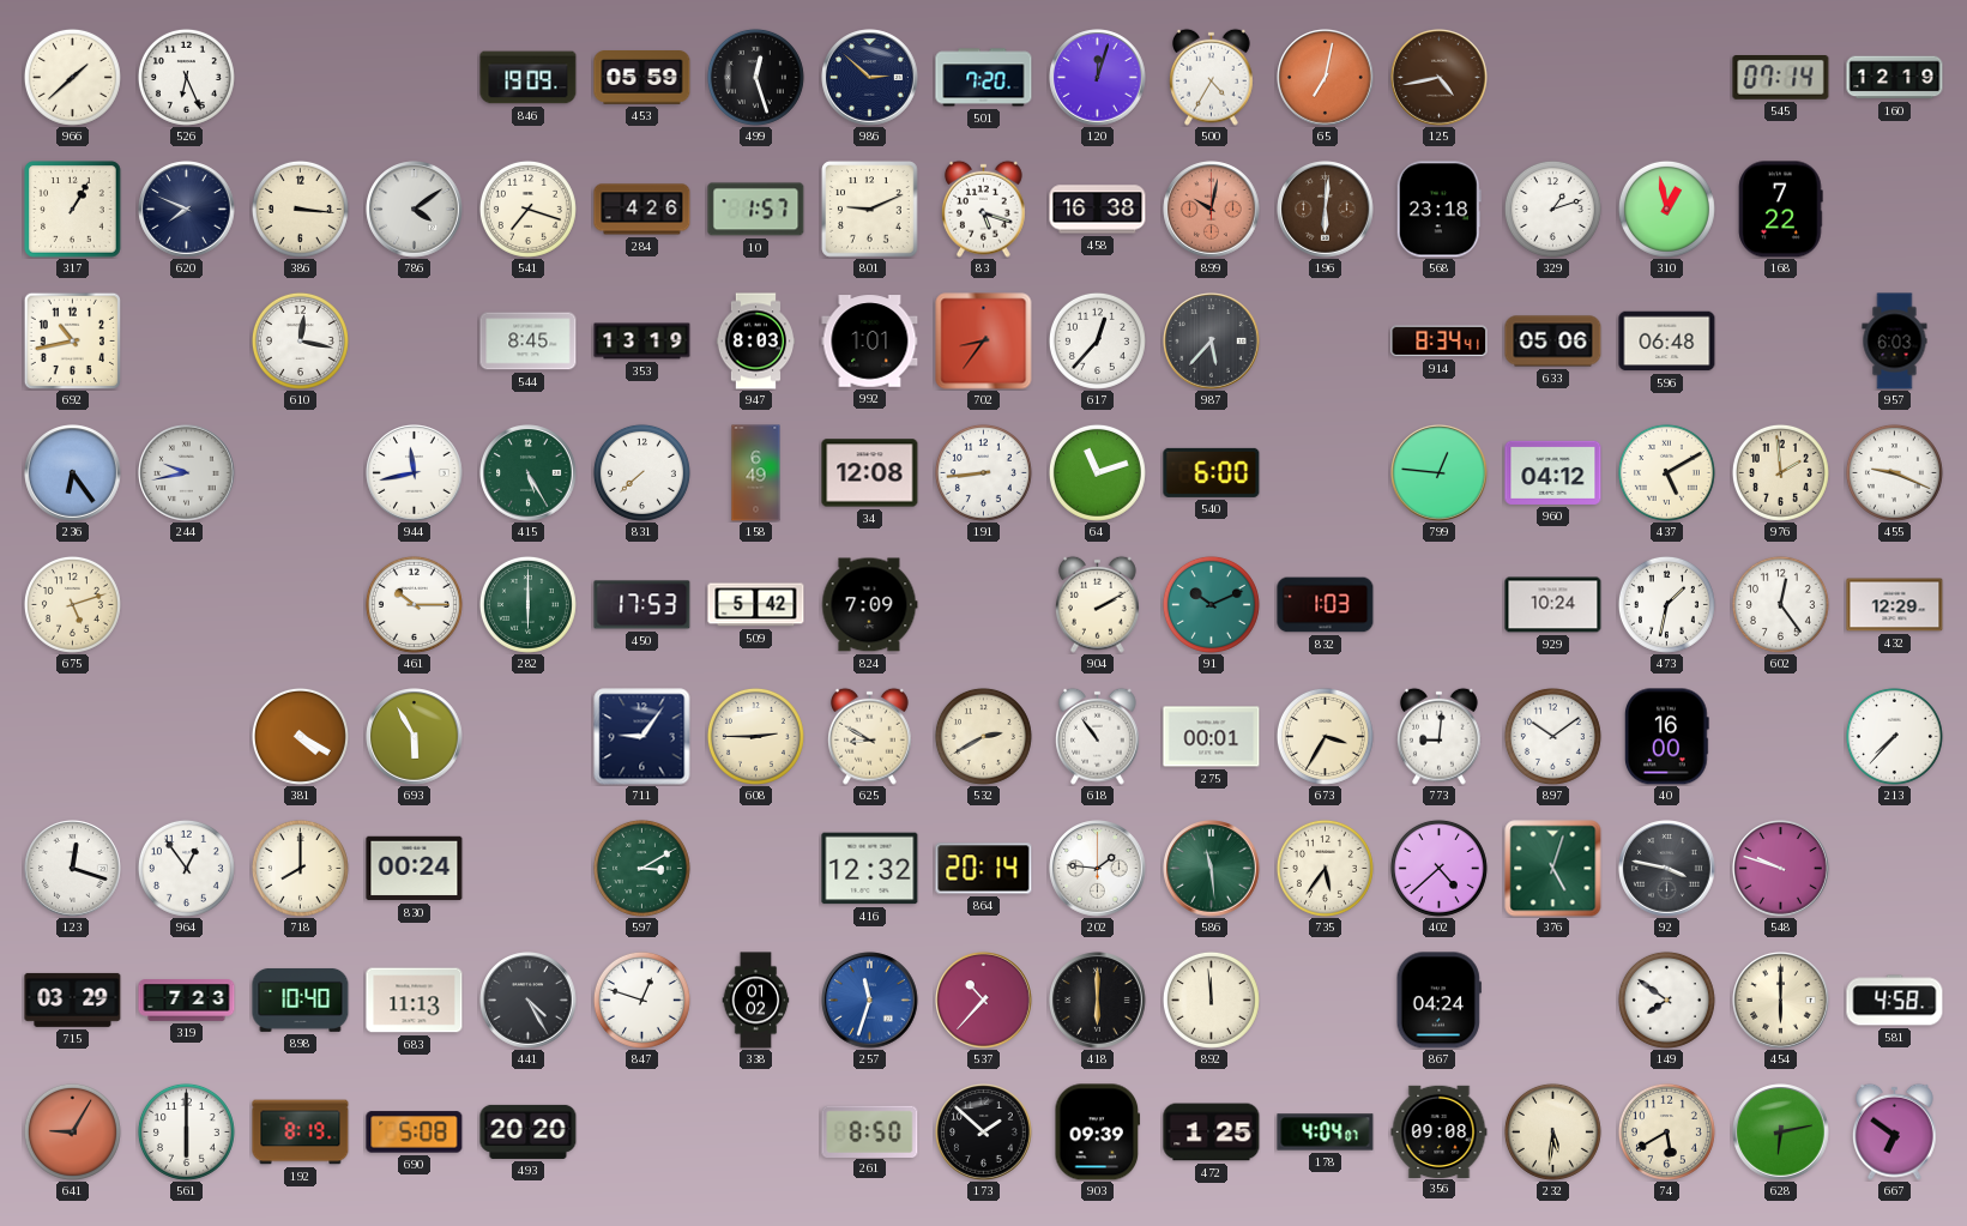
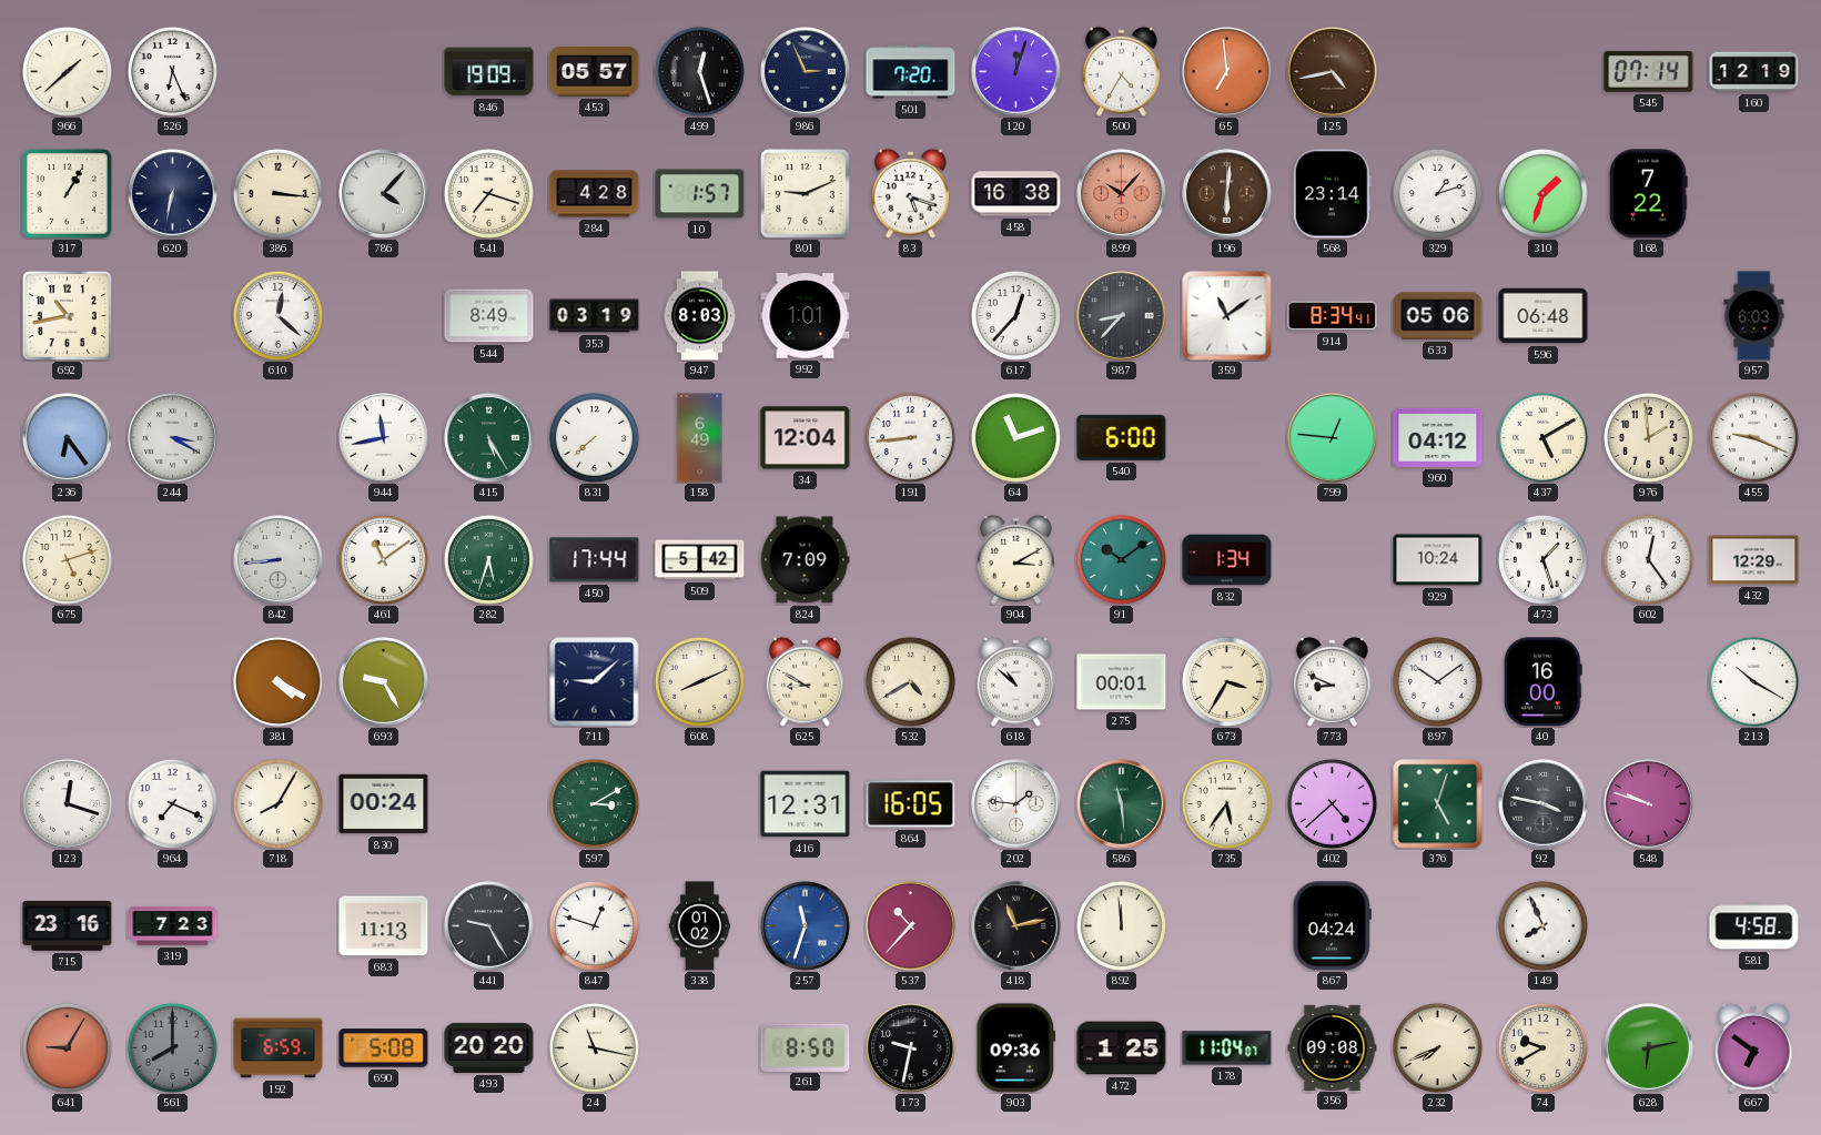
453: 05:59 -> 05:57
986: 2:52 -> 2:56
65: 7:02 -> 6:59
620: 7:49 -> 6:32
786: 4:09 -> 4:07
284: 4:26 -> 4:28
899: 10:02 -> 10:07
568: 23:18 -> 23:14
310: 12:58 -> 1:33
610: 12:17 -> 12:22
544: 8:45 -> 8:49
353: 13:19 -> 03:19
702: 8:36 -> none
987: 5:37 -> 8:37
359: none -> 11:09
244: 9:43 -> 3:20
34: 12:08 -> 12:04
842: none -> 8:44
461: 10:15 -> 11:09
282: 6:00 -> 5:33
450: 17:53 -> 17:44
904: 2:10 -> 3:10
91: 10:11 -> 10:09
832: 1:03 -> 1:34
473: 1:32 -> 1:27
693: 5:55 -> 9:25
711: 9:06 -> 9:08
608: 2:45 -> 8:11
532: 2:40 -> 4:40
618: 10:54 -> 10:52
773: 9:01 -> 8:49
213: 7:37 -> 10:20
964: 12:54 -> 7:19
718: 8:00 -> 8:05
416: 12:32 -> 12:31
864: 20:14 -> 16:05
715: 03:29 -> 23:16
898: 10:40 -> none
441: 4:25 -> 9:25
418: 6:00 -> 11:13
149: 7:51 -> 7:56
454: 6:00 -> none
561: 6:00 -> 8:00
561 dial: white -> grey
192: 8:19 -> 6:59
24: none -> 11:17
173: 1:52 -> 9:32
903: 09:39 -> 09:36
178: 4:04 -> 11:04
232: 5:31 -> 7:41
74: 5:40 -> 9:40
